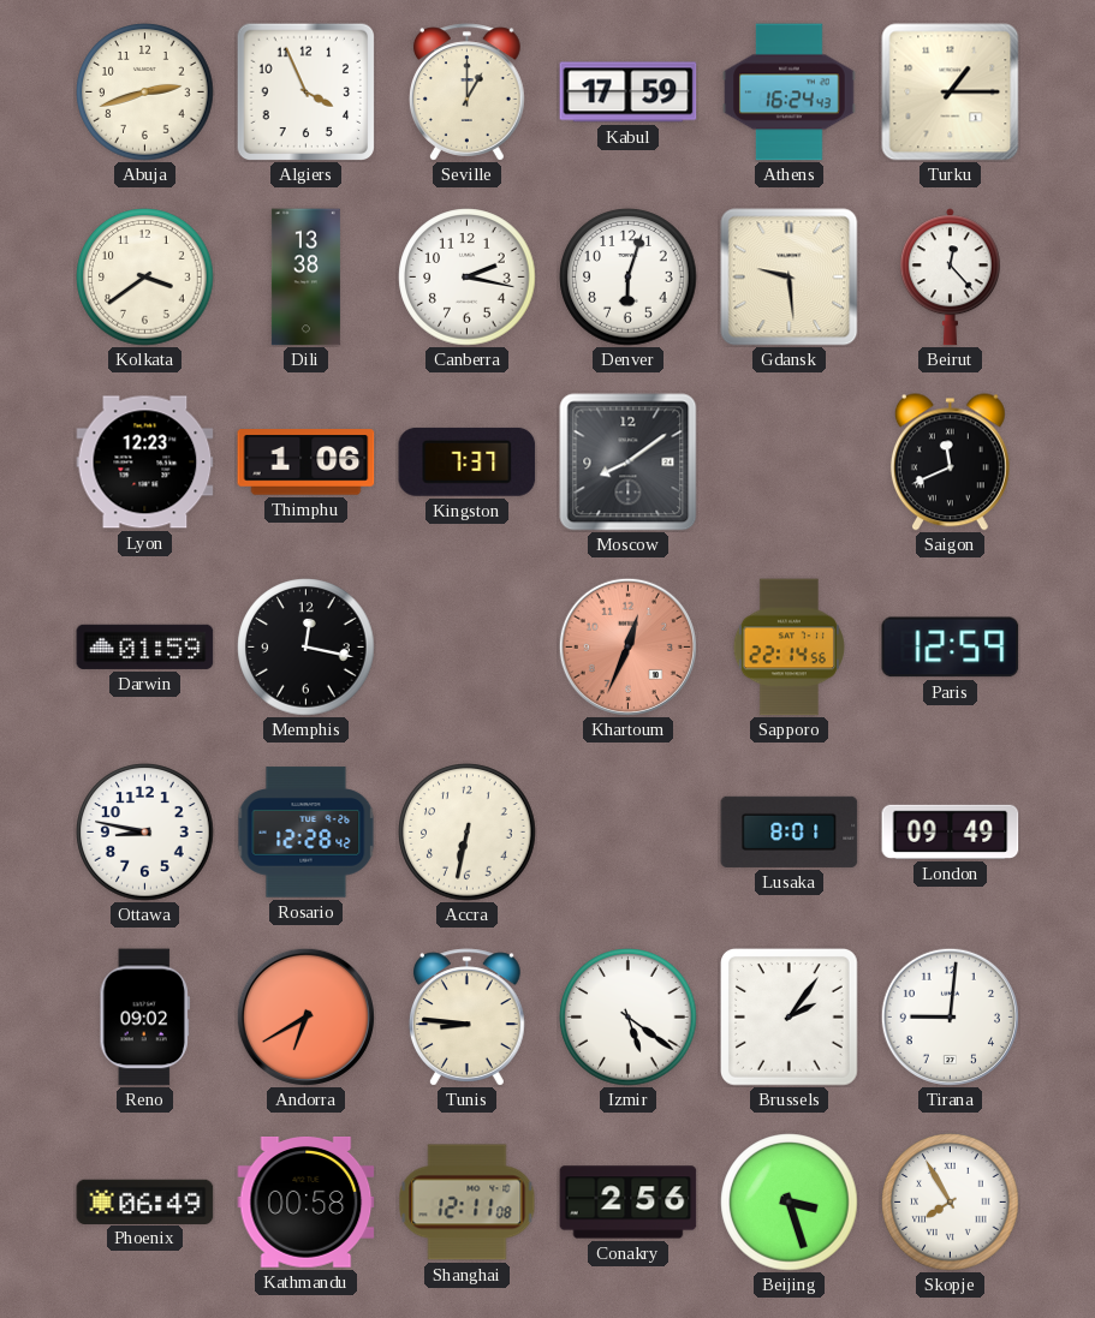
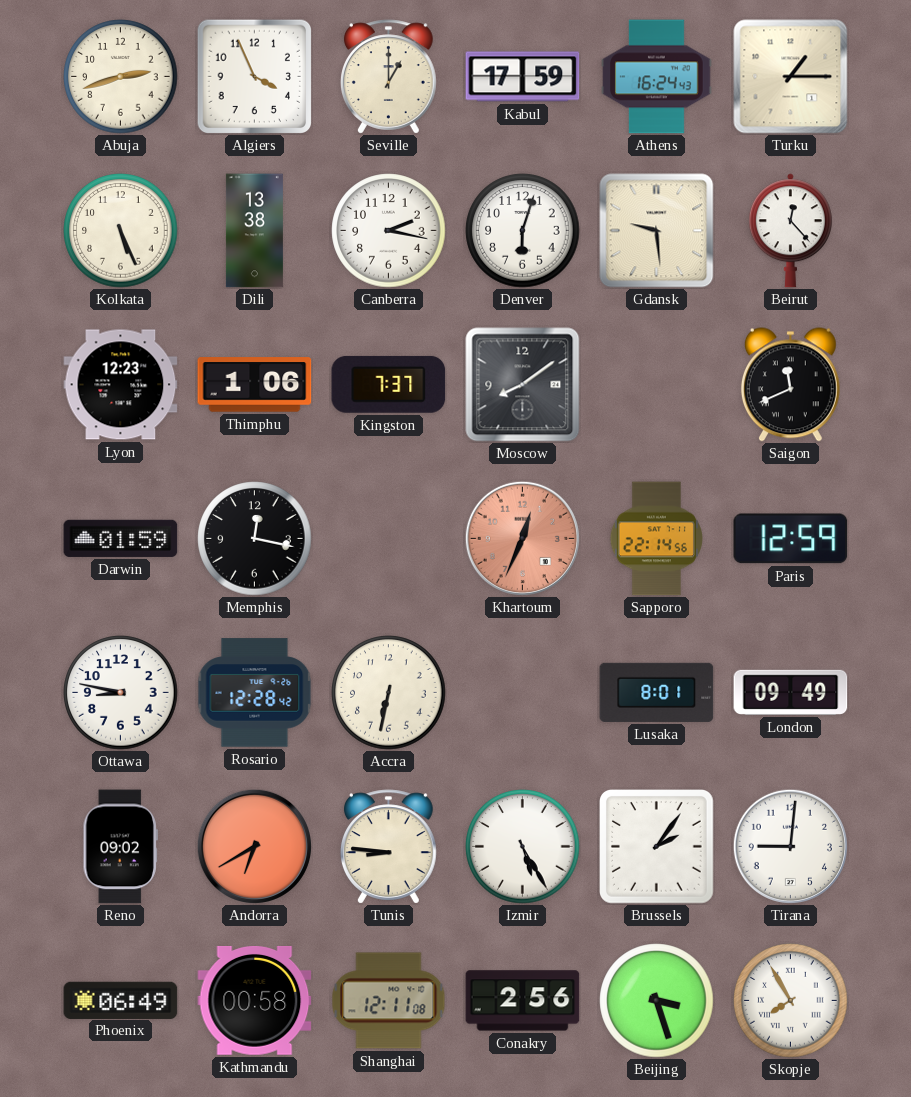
Kolkata: 3:39 -> 5:26
Izmir: 5:21 -> 5:25
